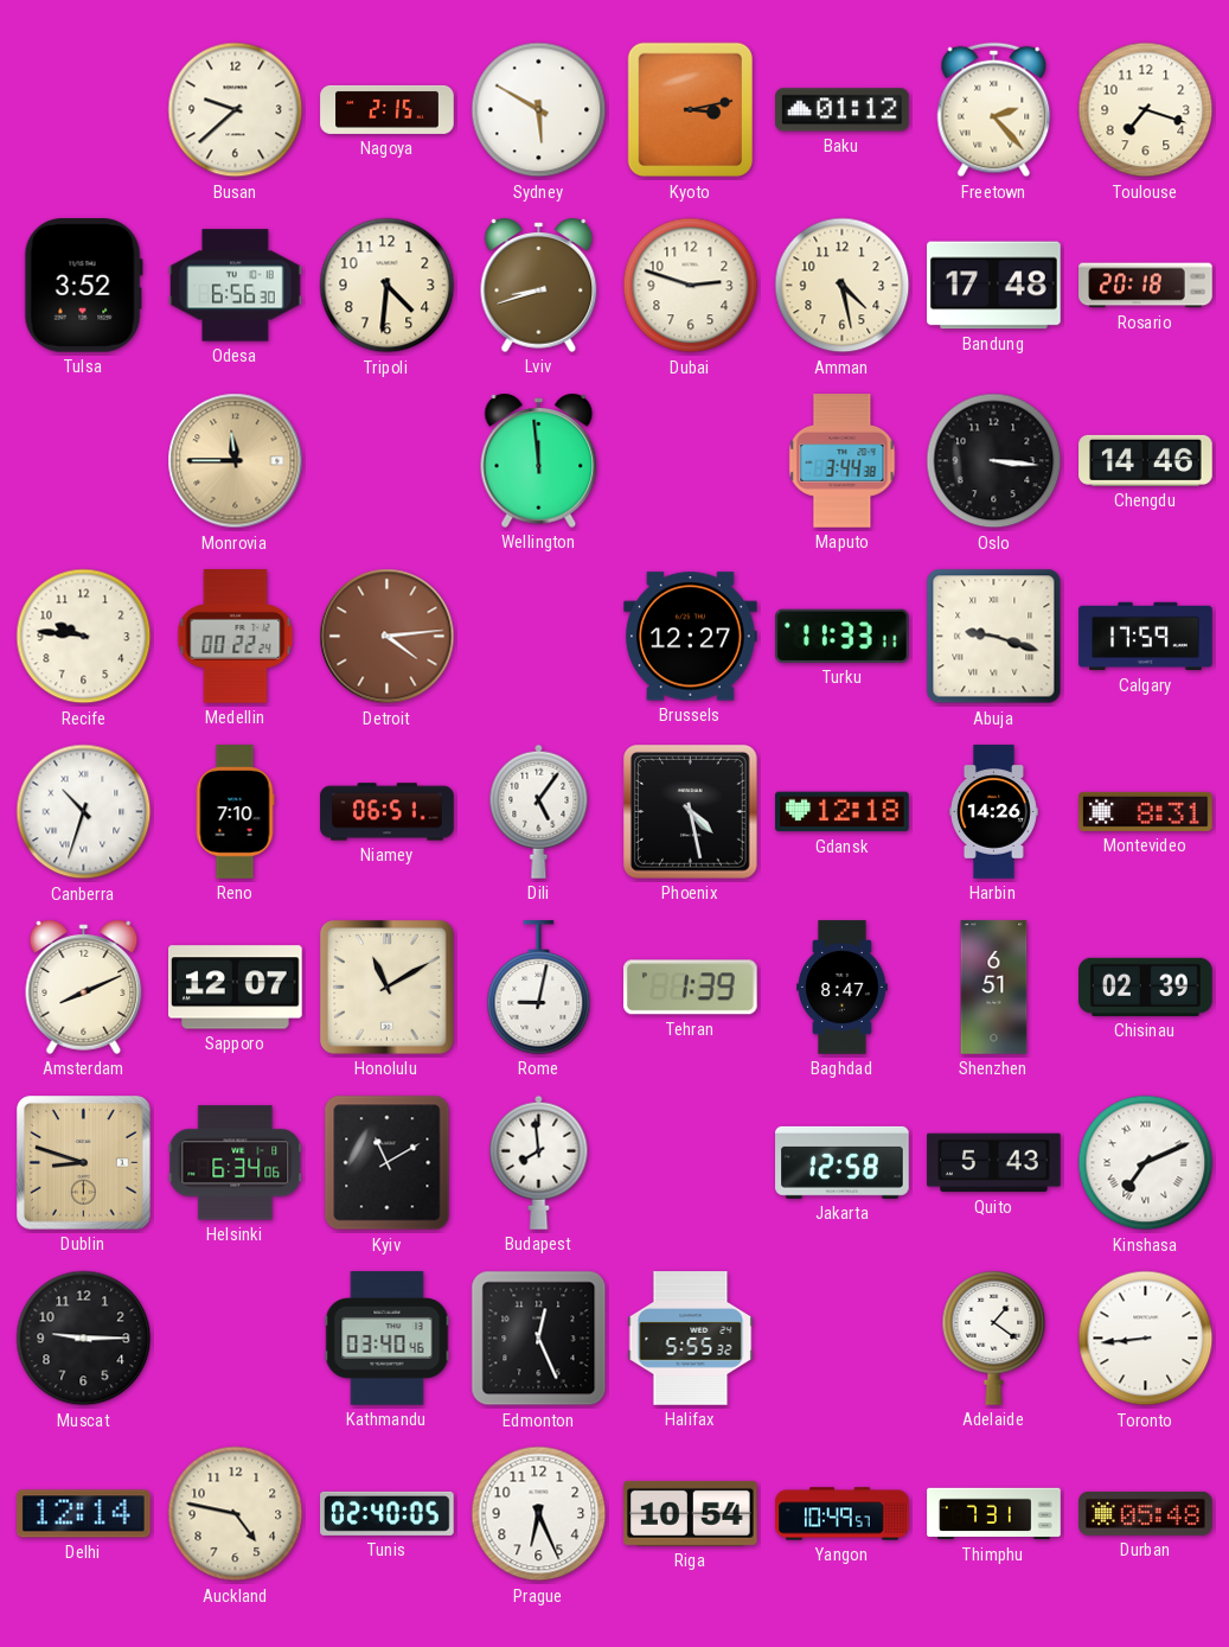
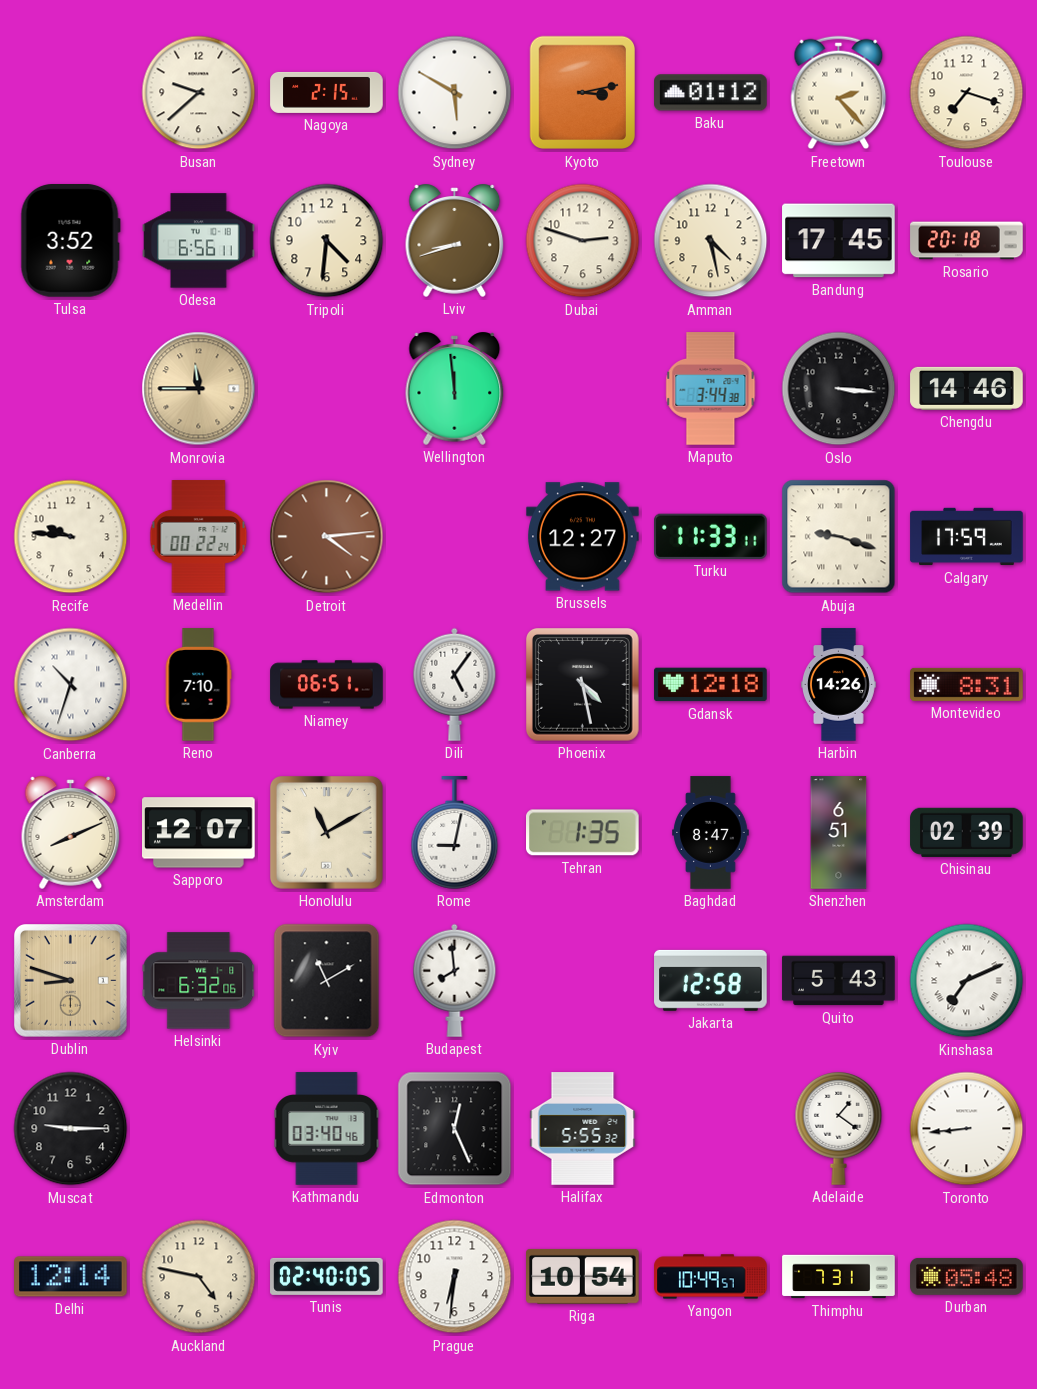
Odesa: 6:56:30 -> 6:56:11
Bandung: 17:48 -> 17:45
Tehran: 1:39 -> 1:35
Helsinki: 6:34 -> 6:32
Prague: 6:26 -> 6:31
